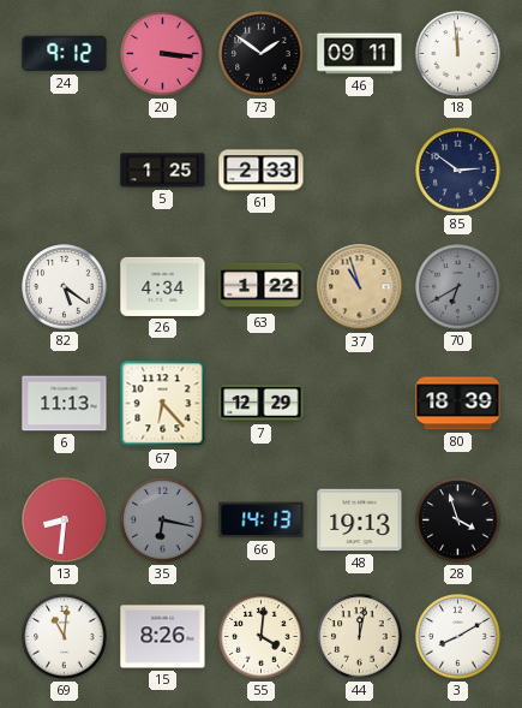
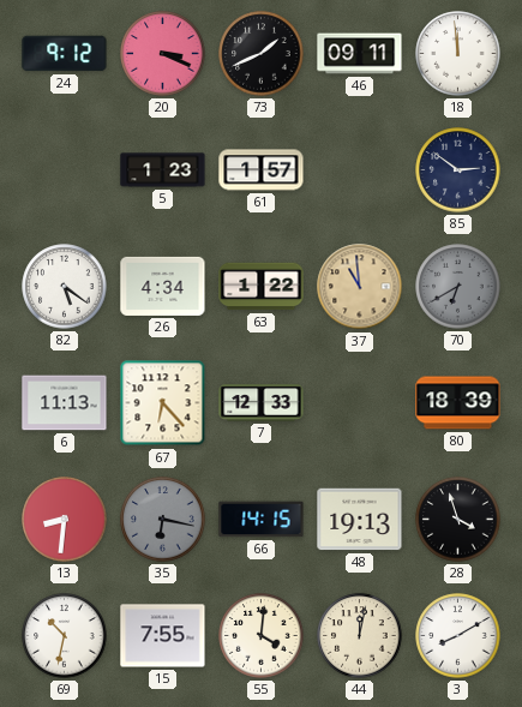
20: 3:16 -> 3:19
73: 1:51 -> 1:41
5: 1:25 -> 1:23
61: 2:33 -> 1:57
37: 10:57 -> 10:59
7: 12:29 -> 12:33
66: 14:13 -> 14:15
69: 11:01 -> 10:32
15: 8:26 -> 7:55
